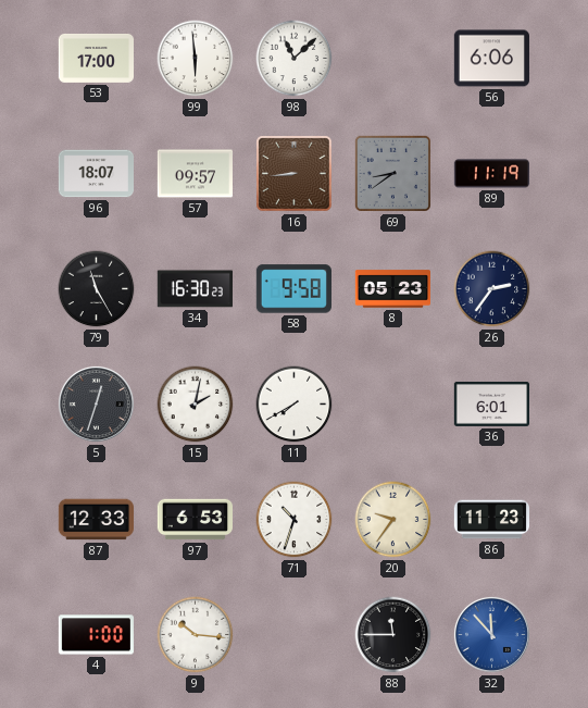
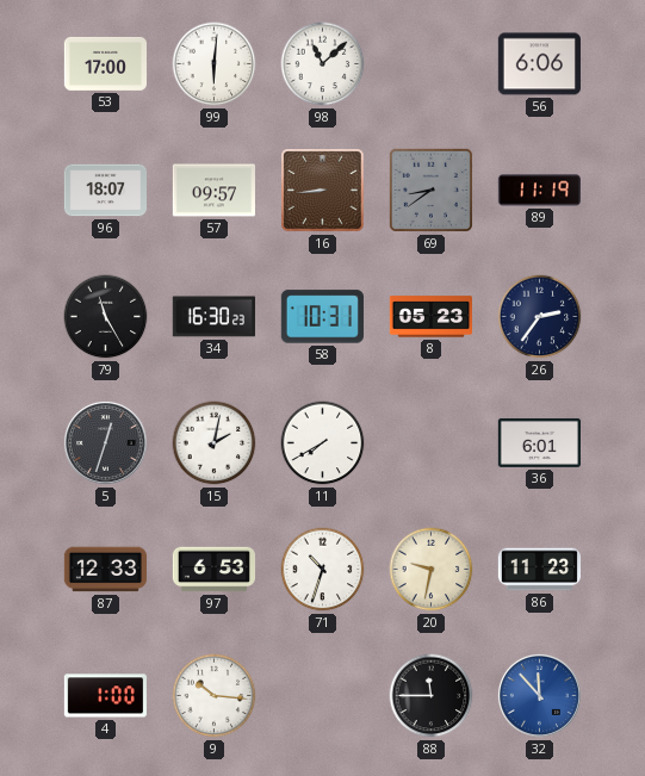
99: 5:59 -> 6:01
58: 9:58 -> 10:31
20: 9:36 -> 9:32
